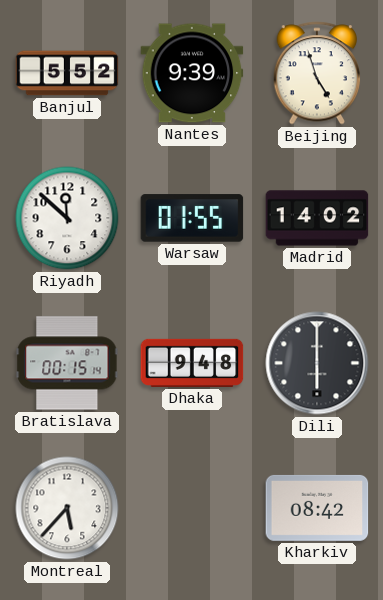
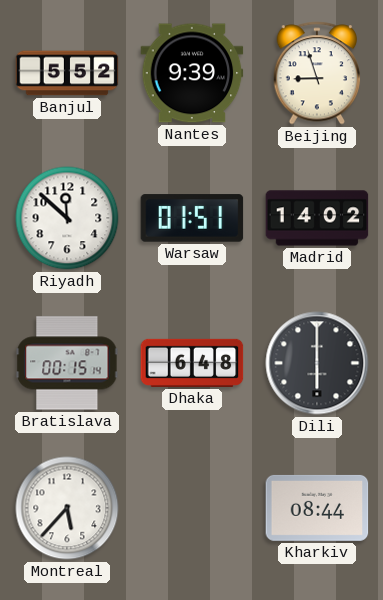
Beijing: 4:57 -> 8:57
Warsaw: 01:55 -> 01:51
Dhaka: 9:48 -> 6:48
Kharkiv: 08:42 -> 08:44
